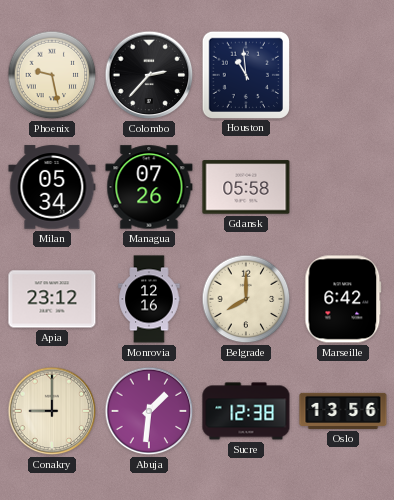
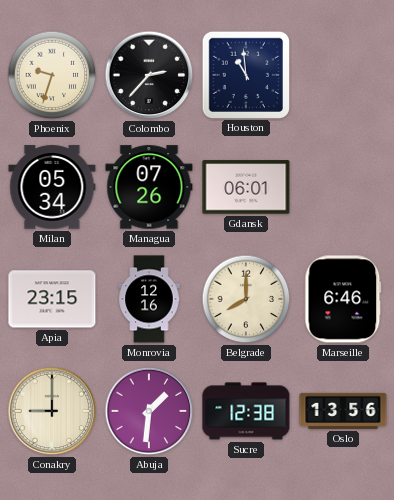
Phoenix: 9:28 -> 9:33
Gdansk: 05:58 -> 06:01
Apia: 23:12 -> 23:15
Marseille: 6:42 -> 6:46
